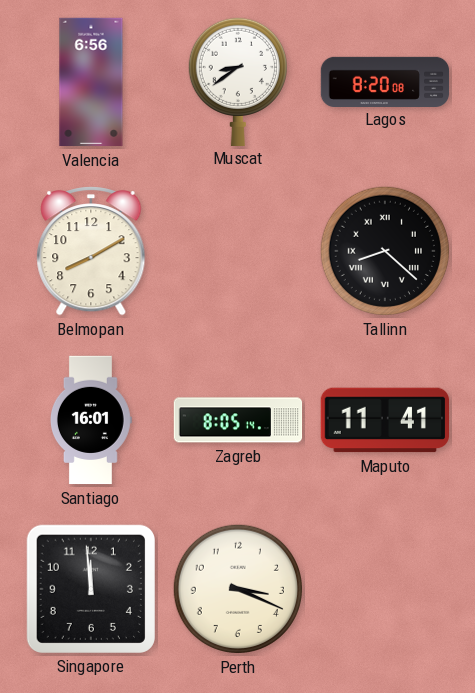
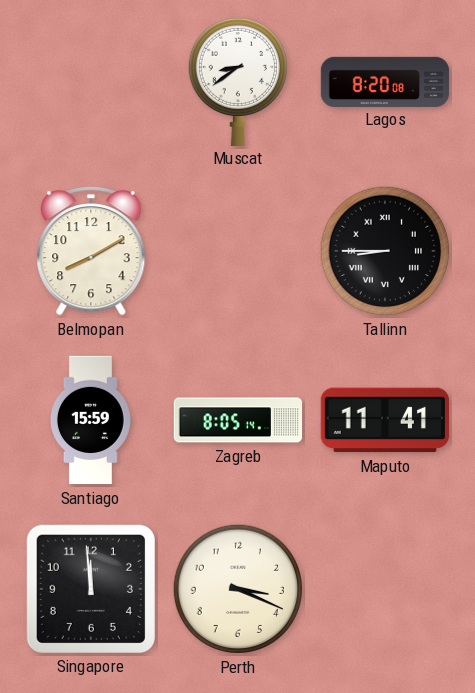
Valencia: 6:56 -> none
Tallinn: 8:22 -> 8:45
Santiago: 16:01 -> 15:59
